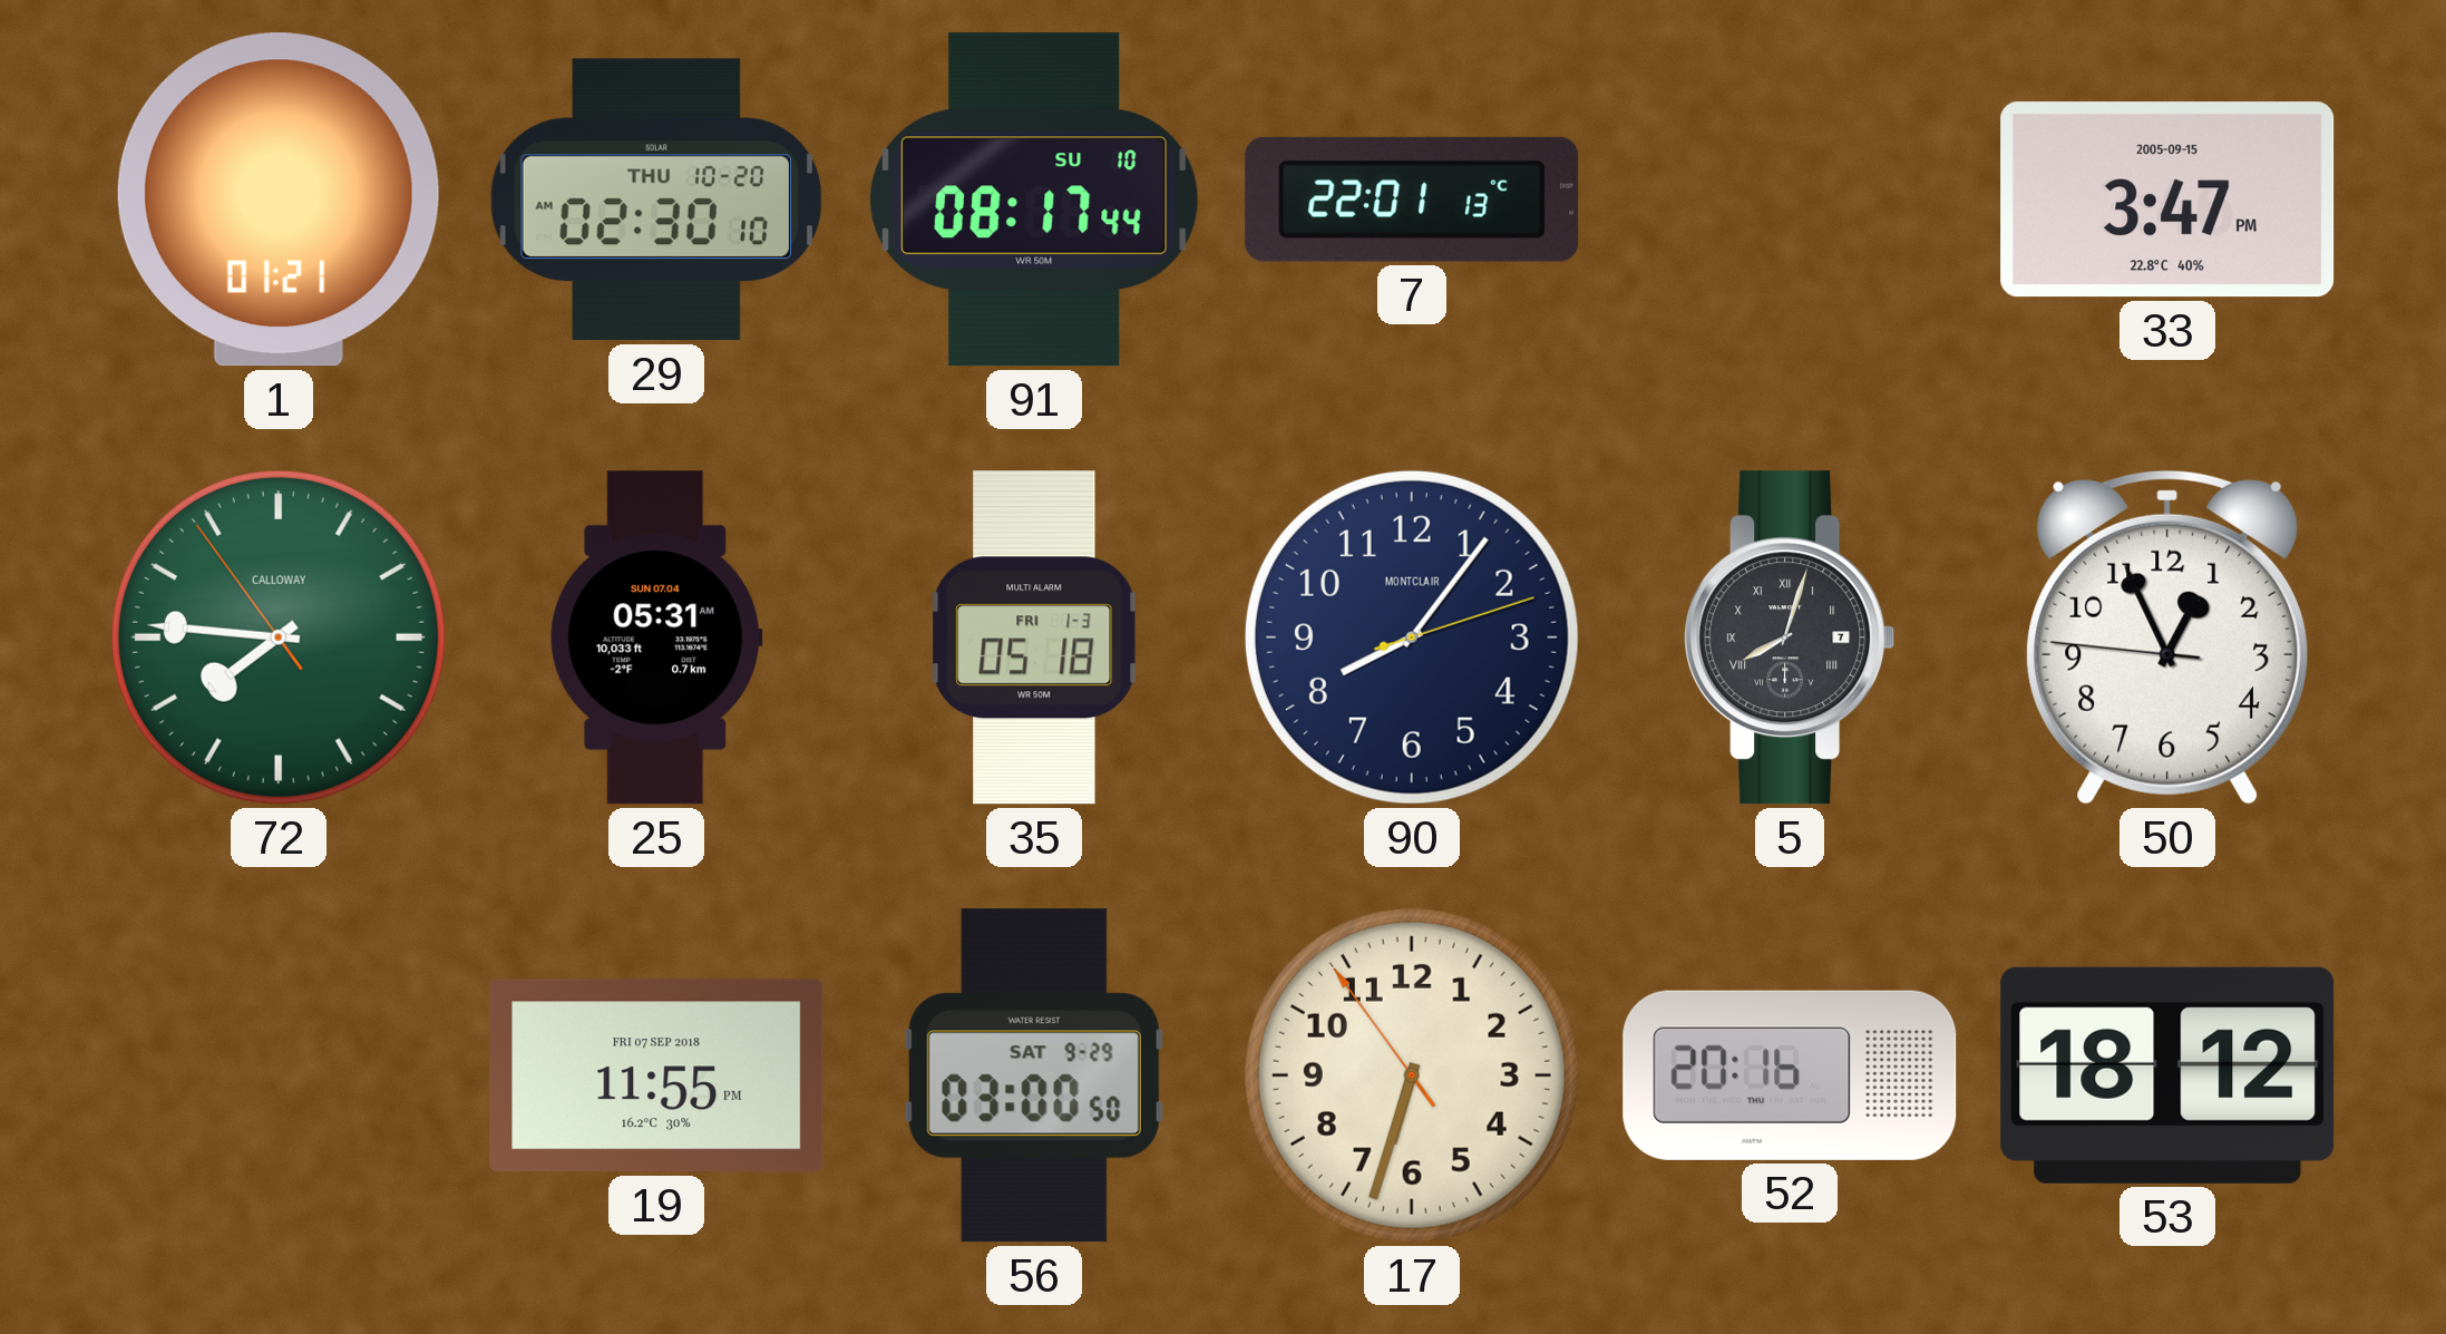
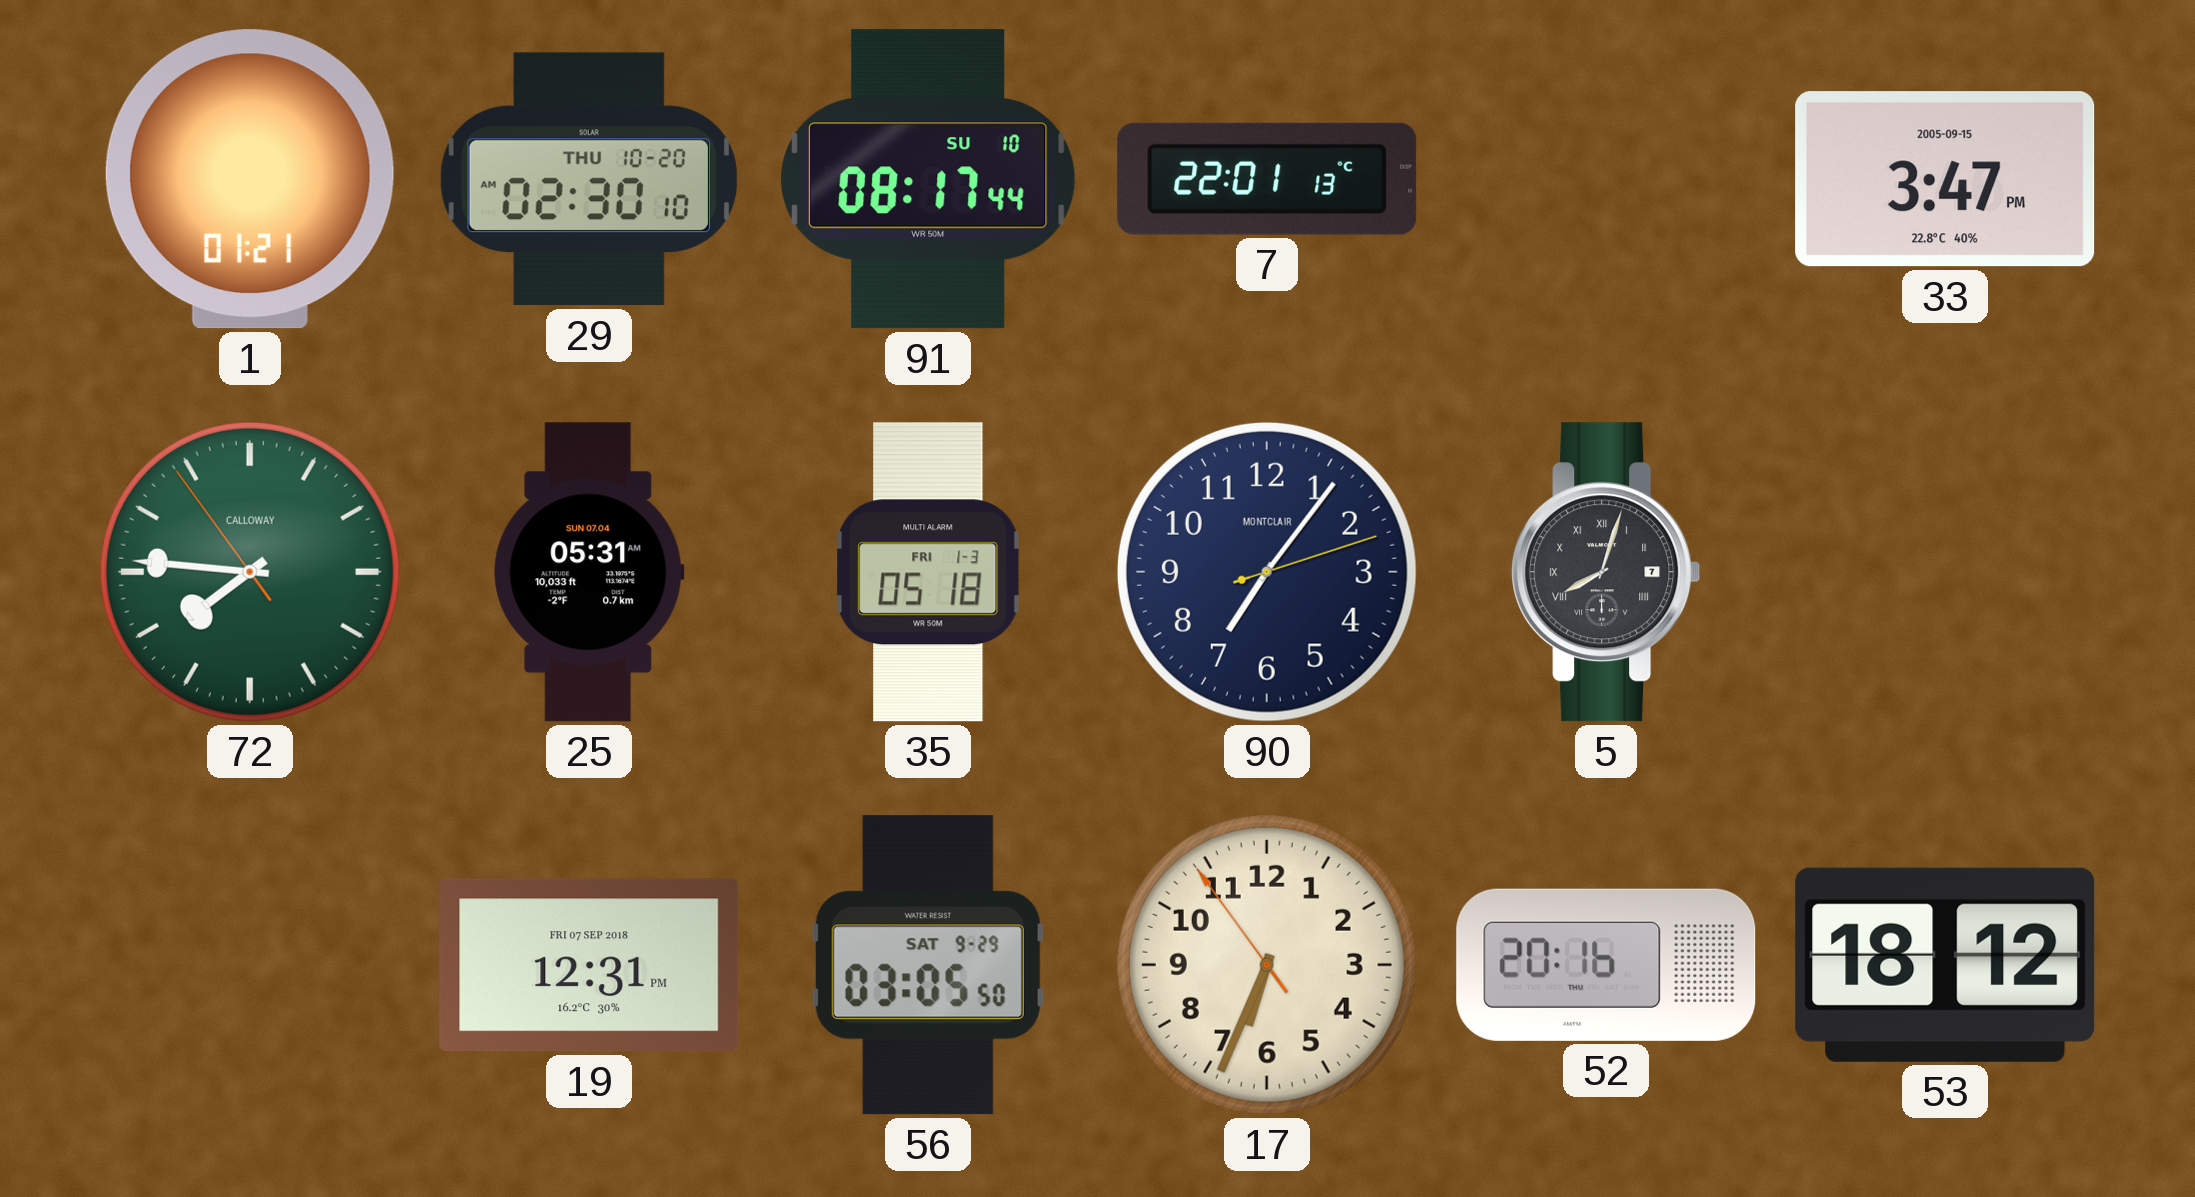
90: 8:06 -> 7:06
50: 12:55 -> none
19: 11:55 -> 12:31
56: 03:00 -> 03:05
17: 6:32 -> 6:33
